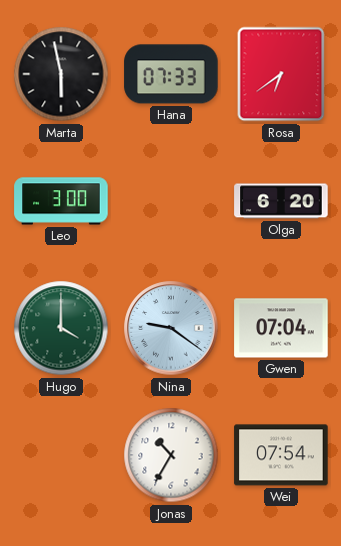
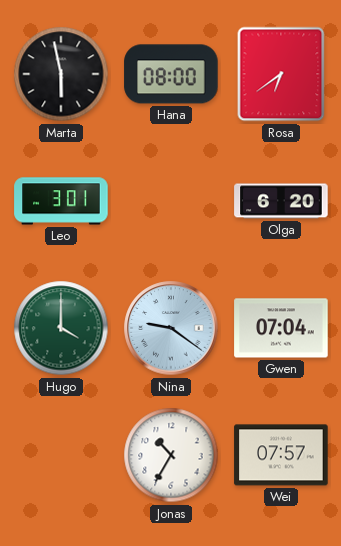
Hana: 07:33 -> 08:00
Leo: 3:00 -> 3:01
Wei: 07:54 -> 07:57
